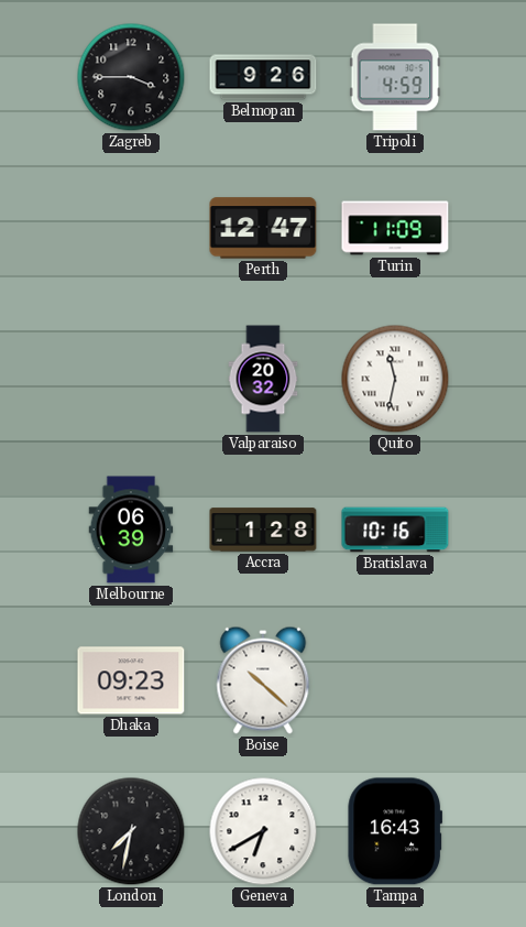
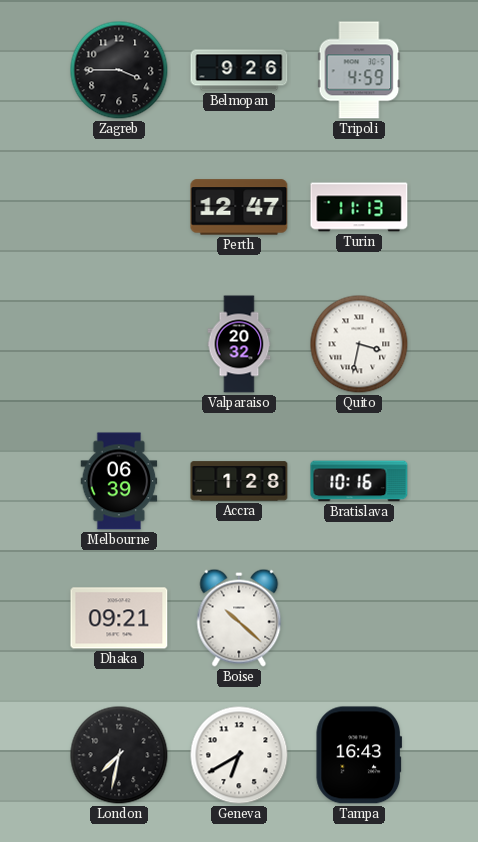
Turin: 11:09 -> 11:13
Quito: 11:32 -> 3:32
Dhaka: 09:23 -> 09:21
